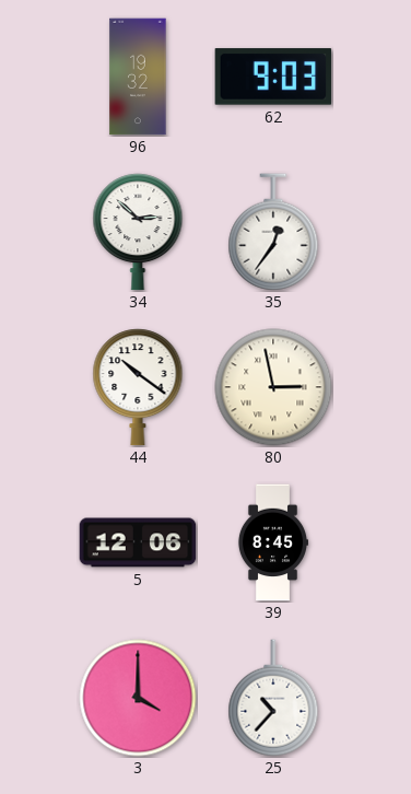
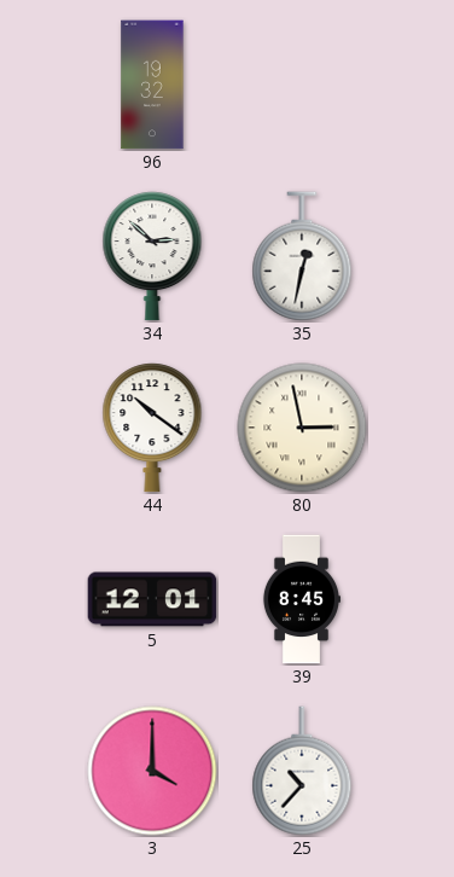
62: 9:03 -> none
35: 12:36 -> 12:32
5: 12:06 -> 12:01
